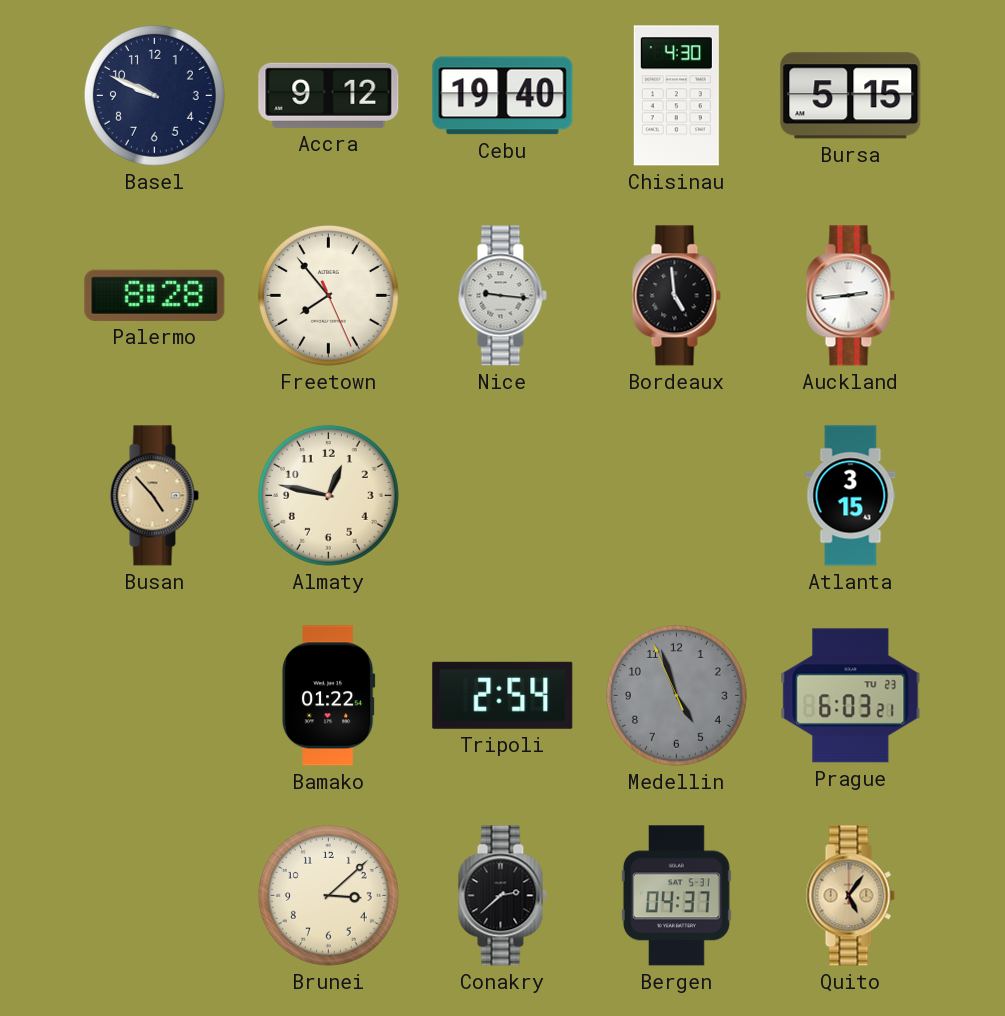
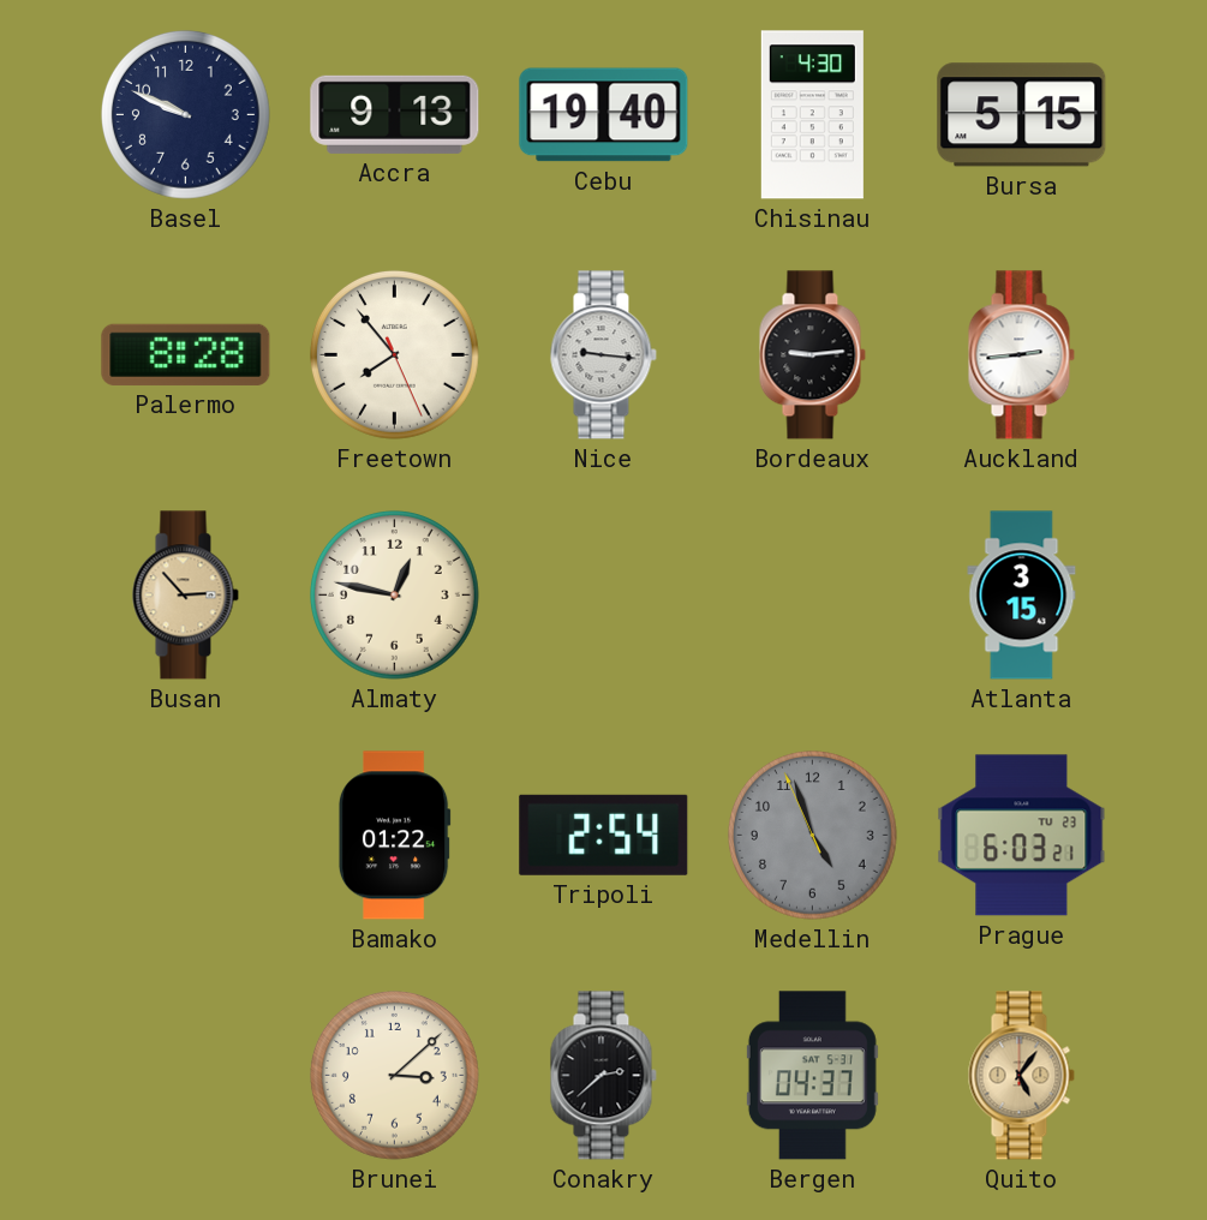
Accra: 9:12 -> 9:13
Bordeaux: 4:59 -> 9:14
Busan: 4:53 -> 2:53
